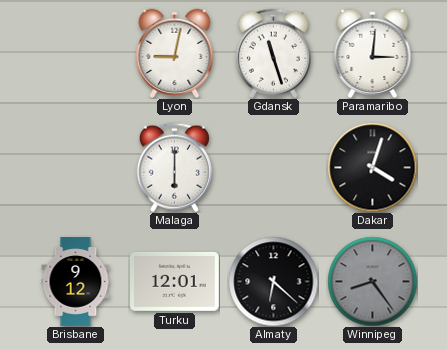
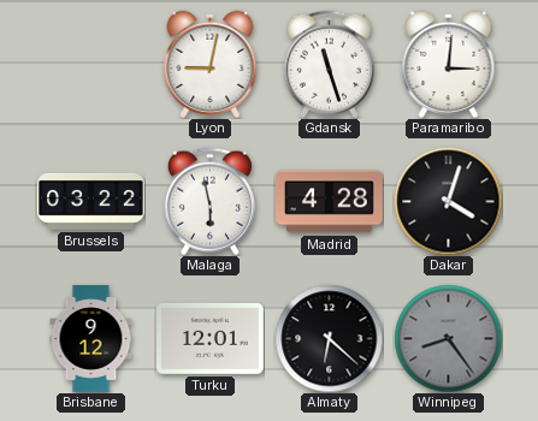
Brussels: none -> 03:22
Malaga: 6:00 -> 5:58
Madrid: none -> 4:28
